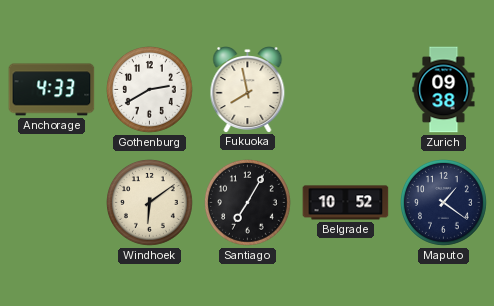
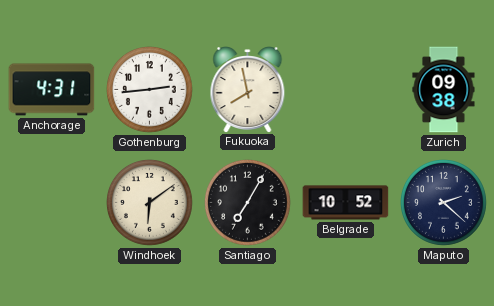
Anchorage: 4:33 -> 4:31
Gothenburg: 2:40 -> 2:44
Maputo: 1:21 -> 2:22
